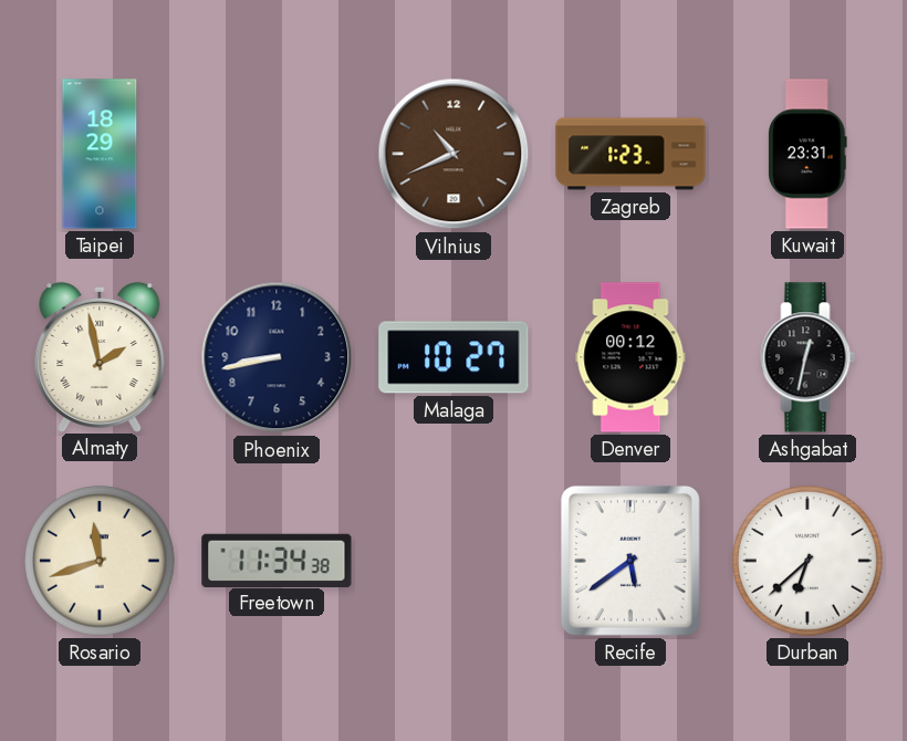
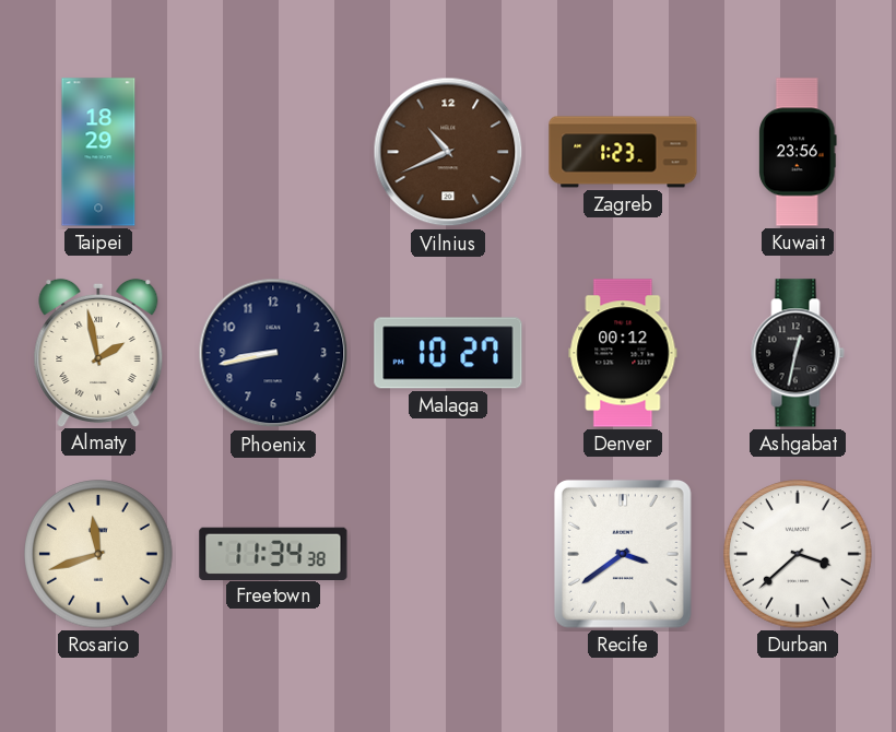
Kuwait: 23:31 -> 23:56
Recife: 5:39 -> 3:39
Durban: 6:38 -> 3:38
